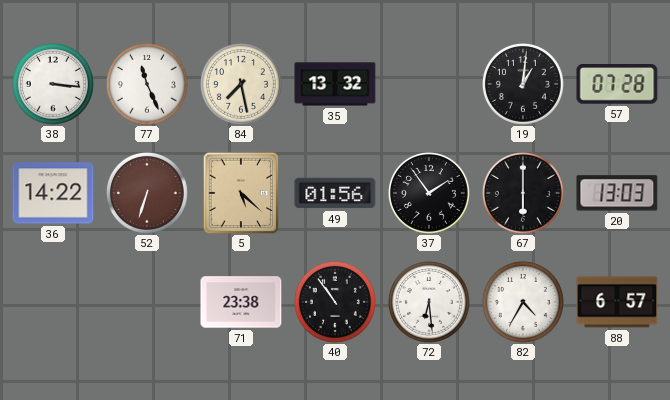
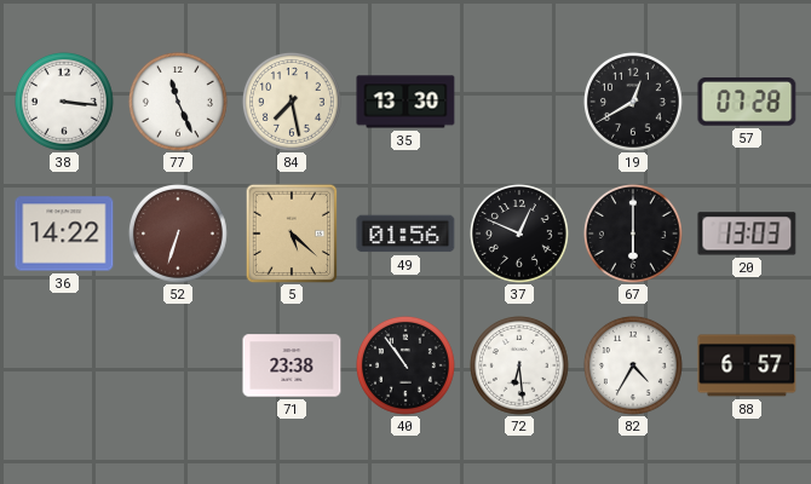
35: 13:32 -> 13:30
19: 1:01 -> 12:40
37: 1:54 -> 12:49
